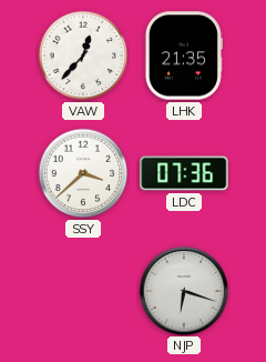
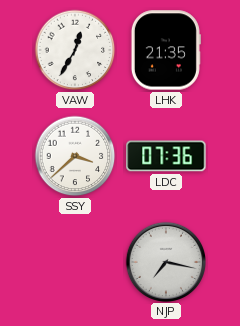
VAW: 12:37 -> 12:35
NJP: 6:18 -> 7:17
